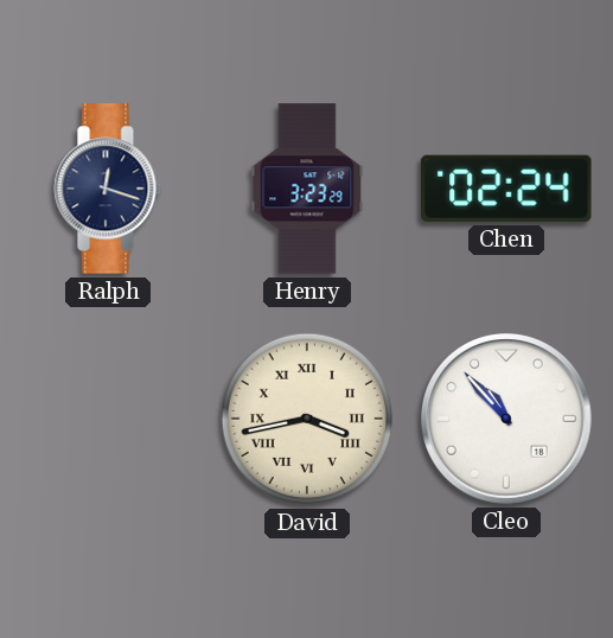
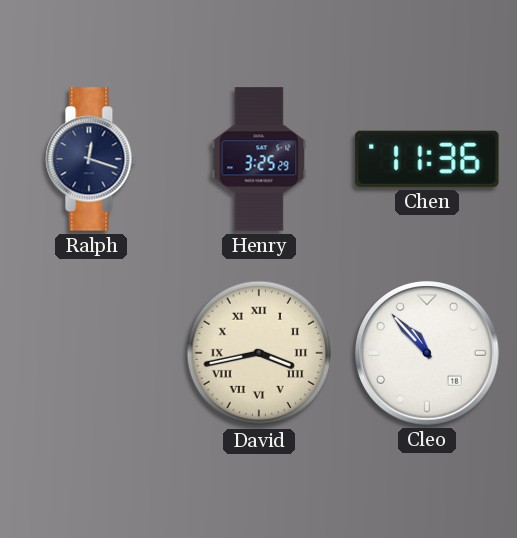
Henry: 3:23 -> 3:25
Chen: 02:24 -> 11:36
